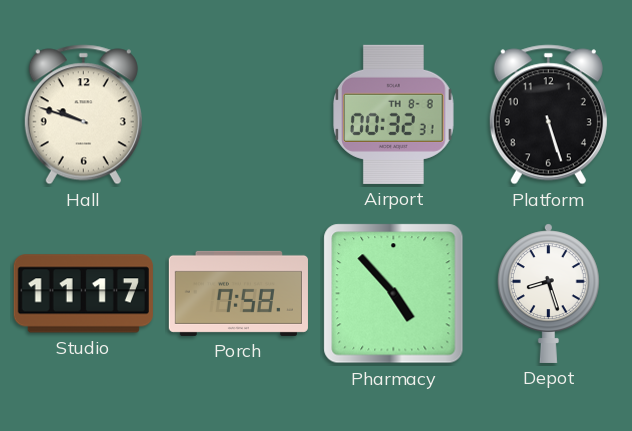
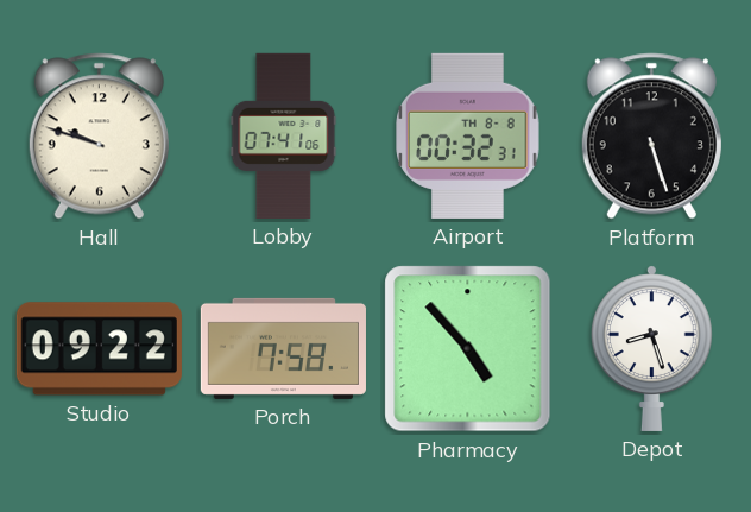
Lobby: none -> 07:41
Studio: 11:17 -> 09:22
